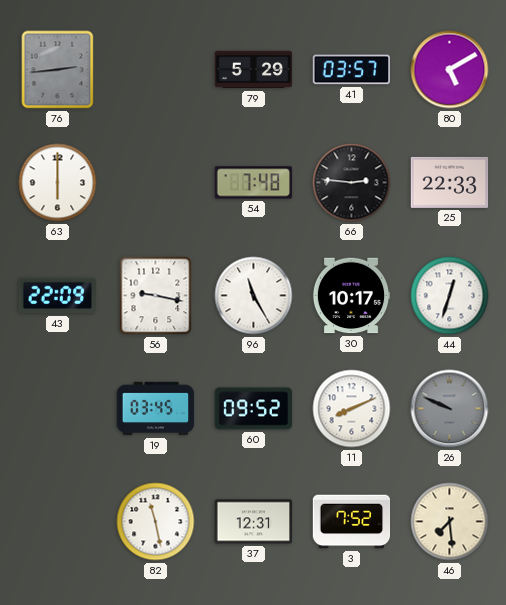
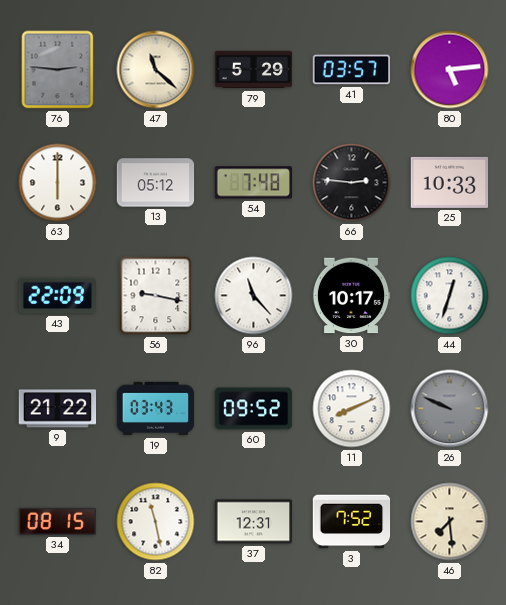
76: 2:44 -> 2:46
47: none -> 11:22
80: 5:10 -> 5:14
13: none -> 05:12
25: 22:33 -> 10:33
96: 11:25 -> 11:23
9: none -> 21:22
19: 03:45 -> 03:43
34: none -> 08:15
